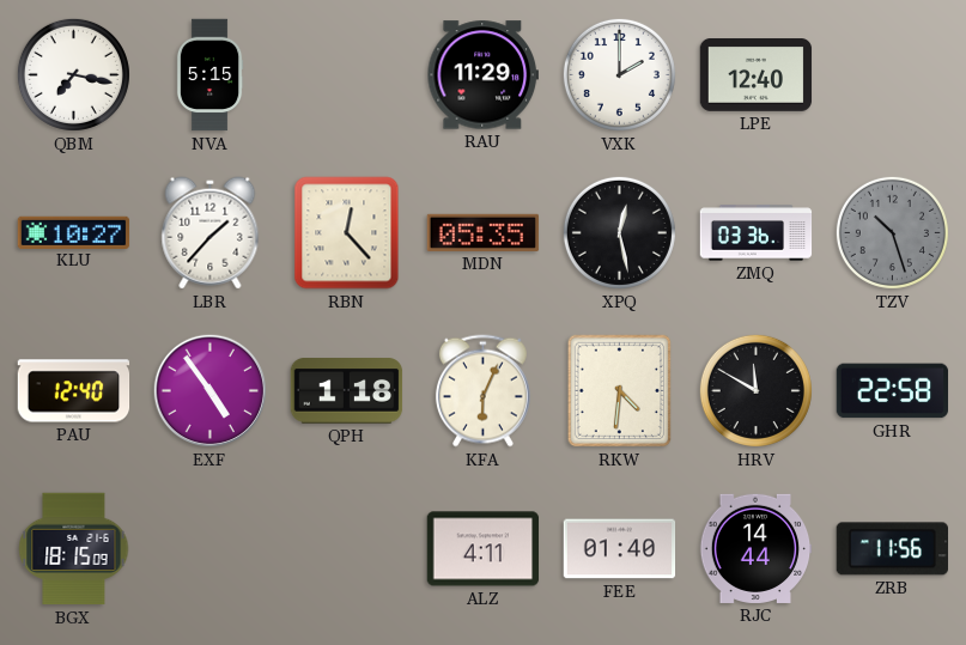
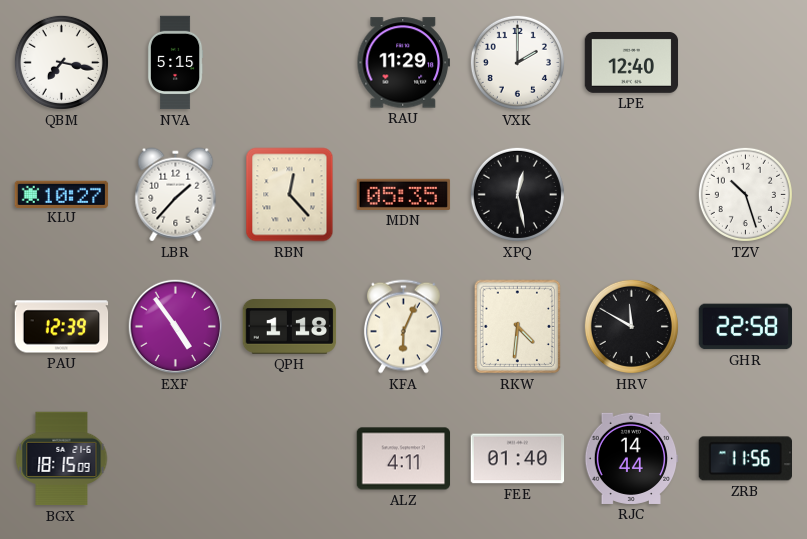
ZMQ: 03:36 -> none
TZV dial: grey -> white
PAU: 12:40 -> 12:39
